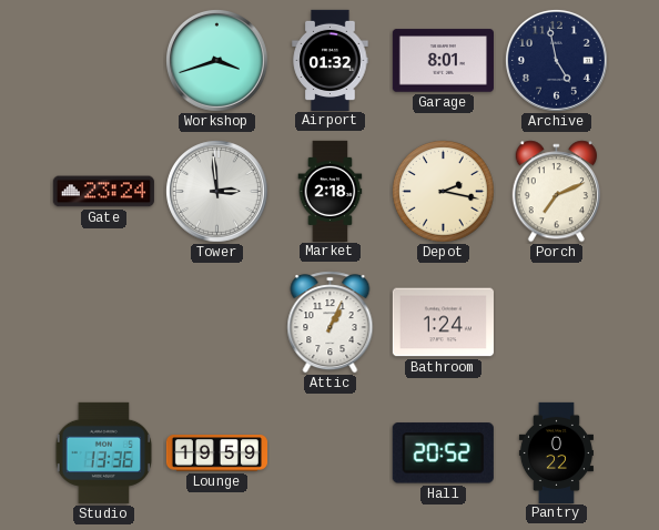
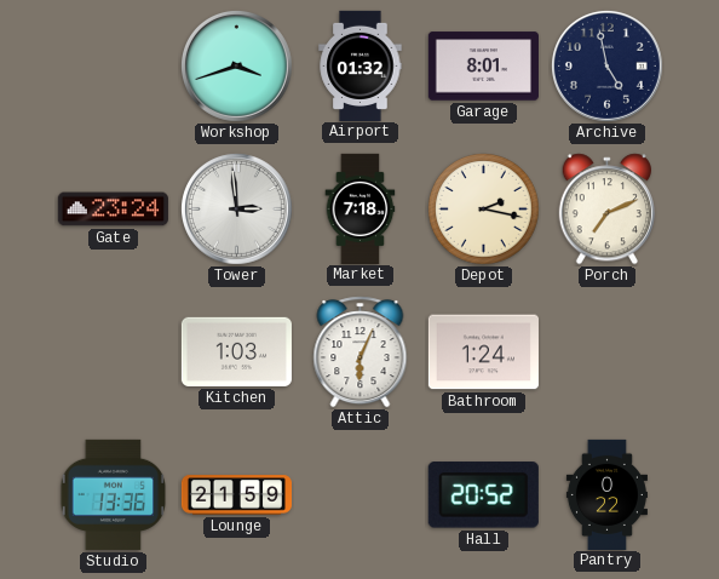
Market: 2:18 -> 7:18
Kitchen: none -> 1:03
Attic: 1:04 -> 6:04
Lounge: 19:59 -> 21:59
